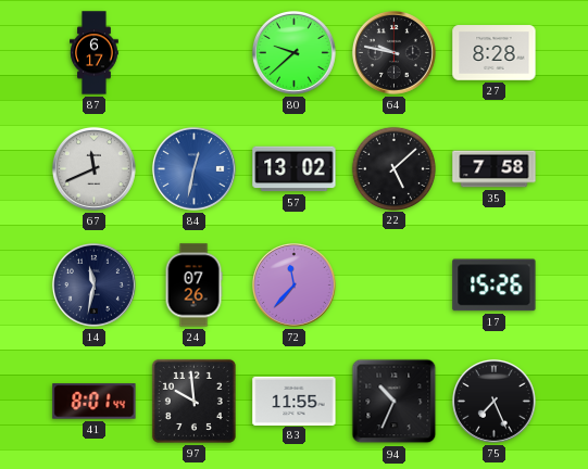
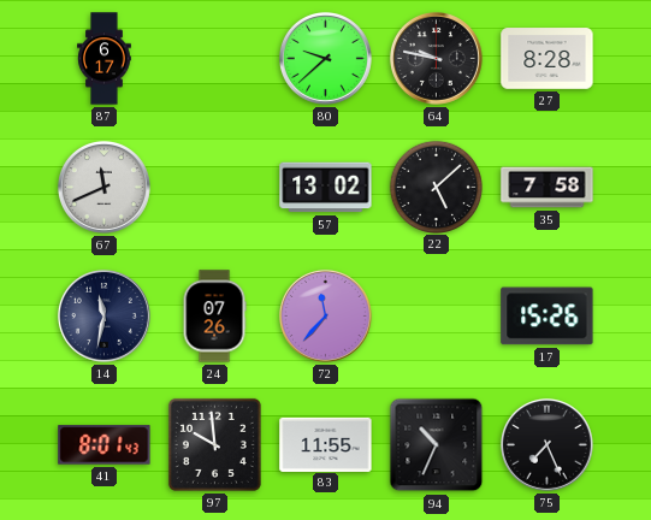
84: 12:32 -> none
41: 8:01:44 -> 8:01:43
